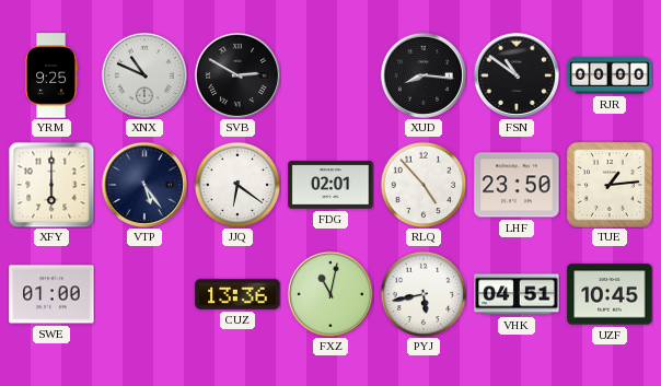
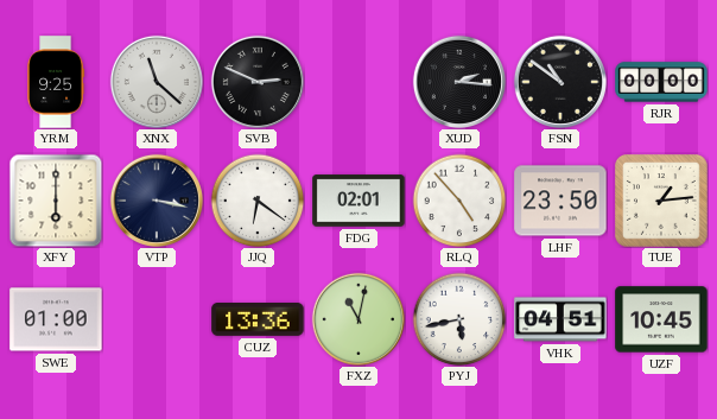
XNX: 10:49 -> 11:22
SVB: 2:50 -> 2:49
XUD: 8:16 -> 2:16
VTP: 5:24 -> 3:17
